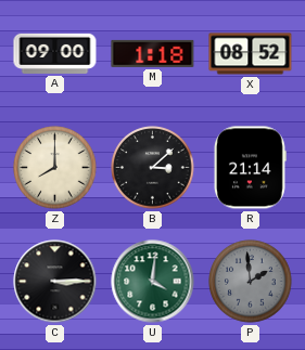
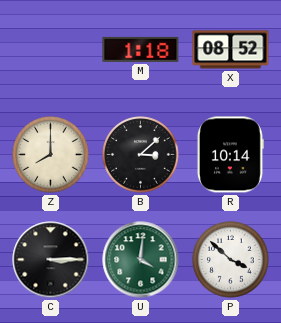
A: 09:00 -> none
R: 21:14 -> 10:14
P: 1:59 -> 3:52
P dial: grey -> white
